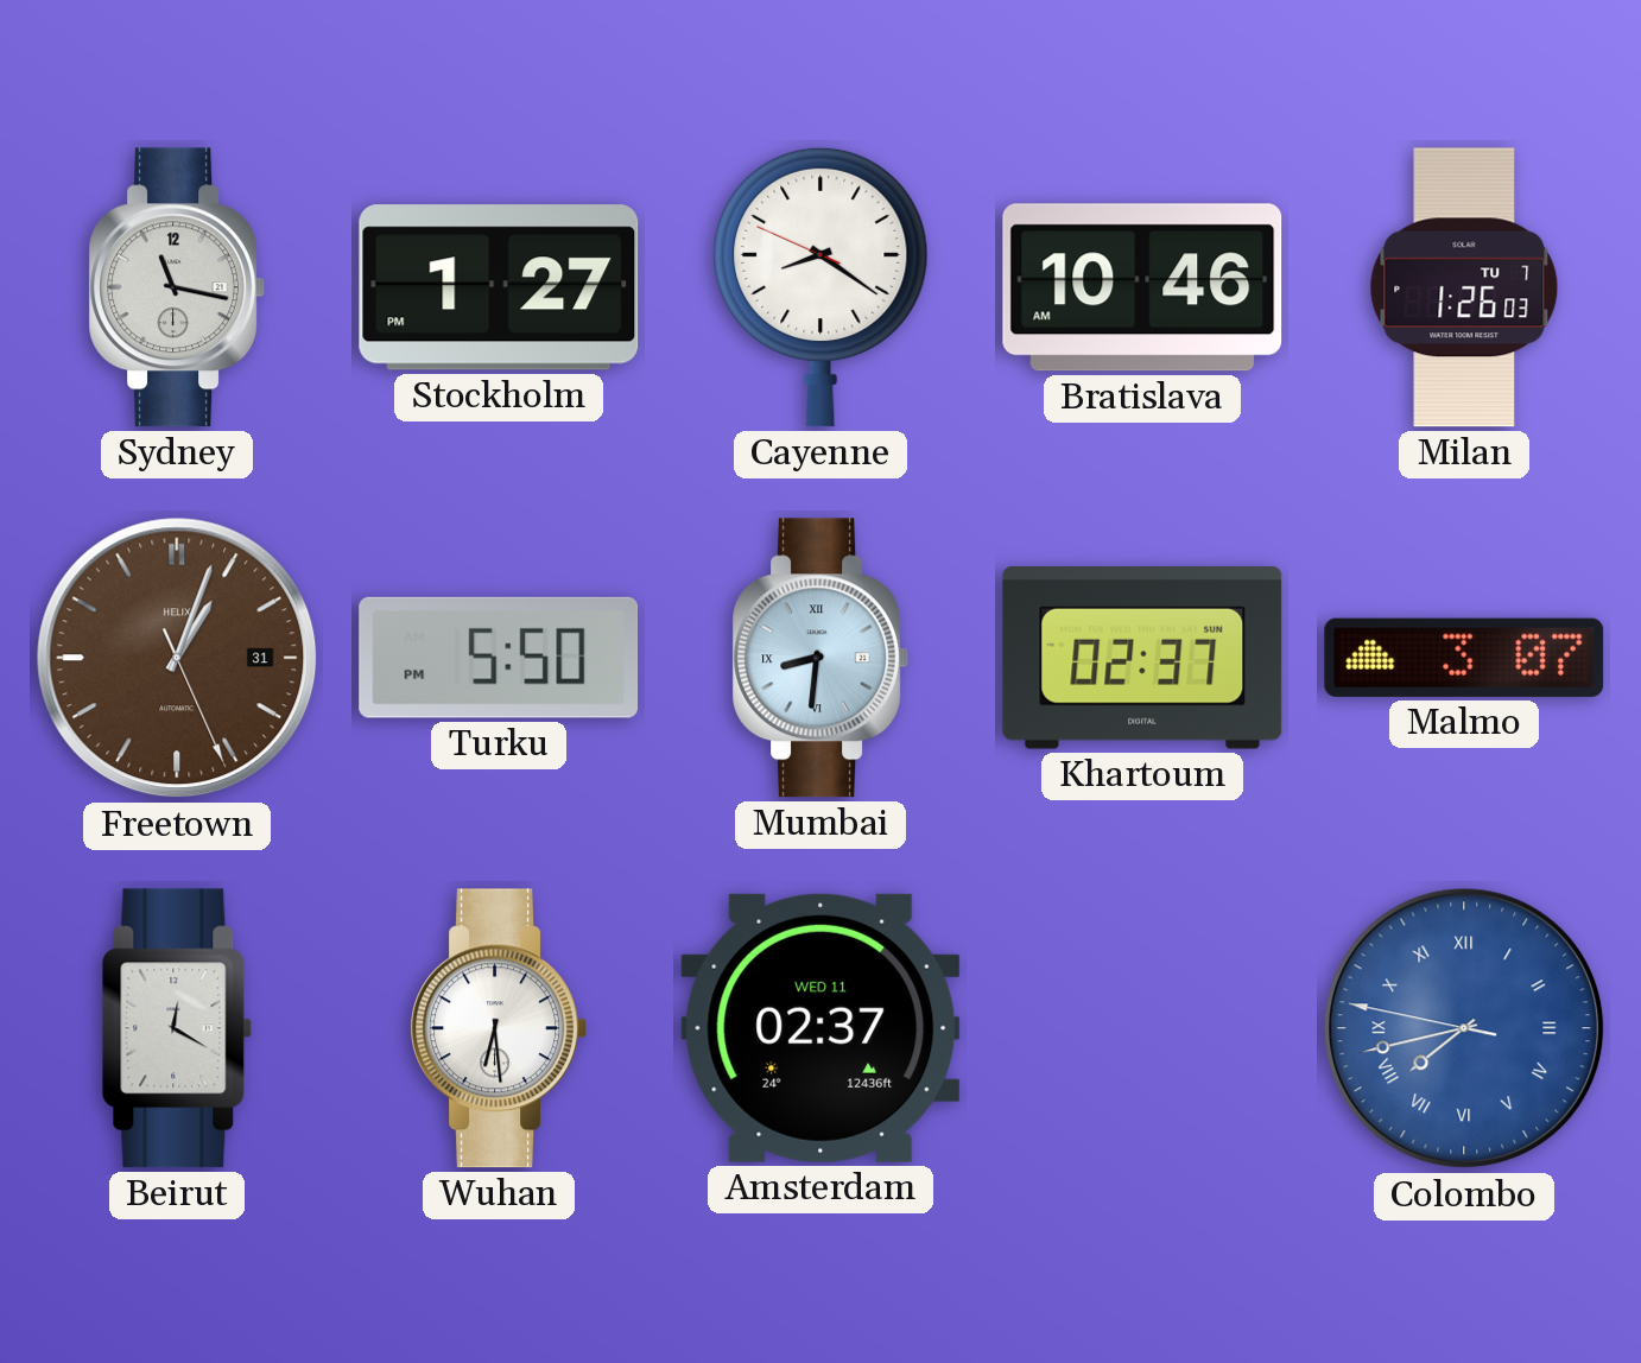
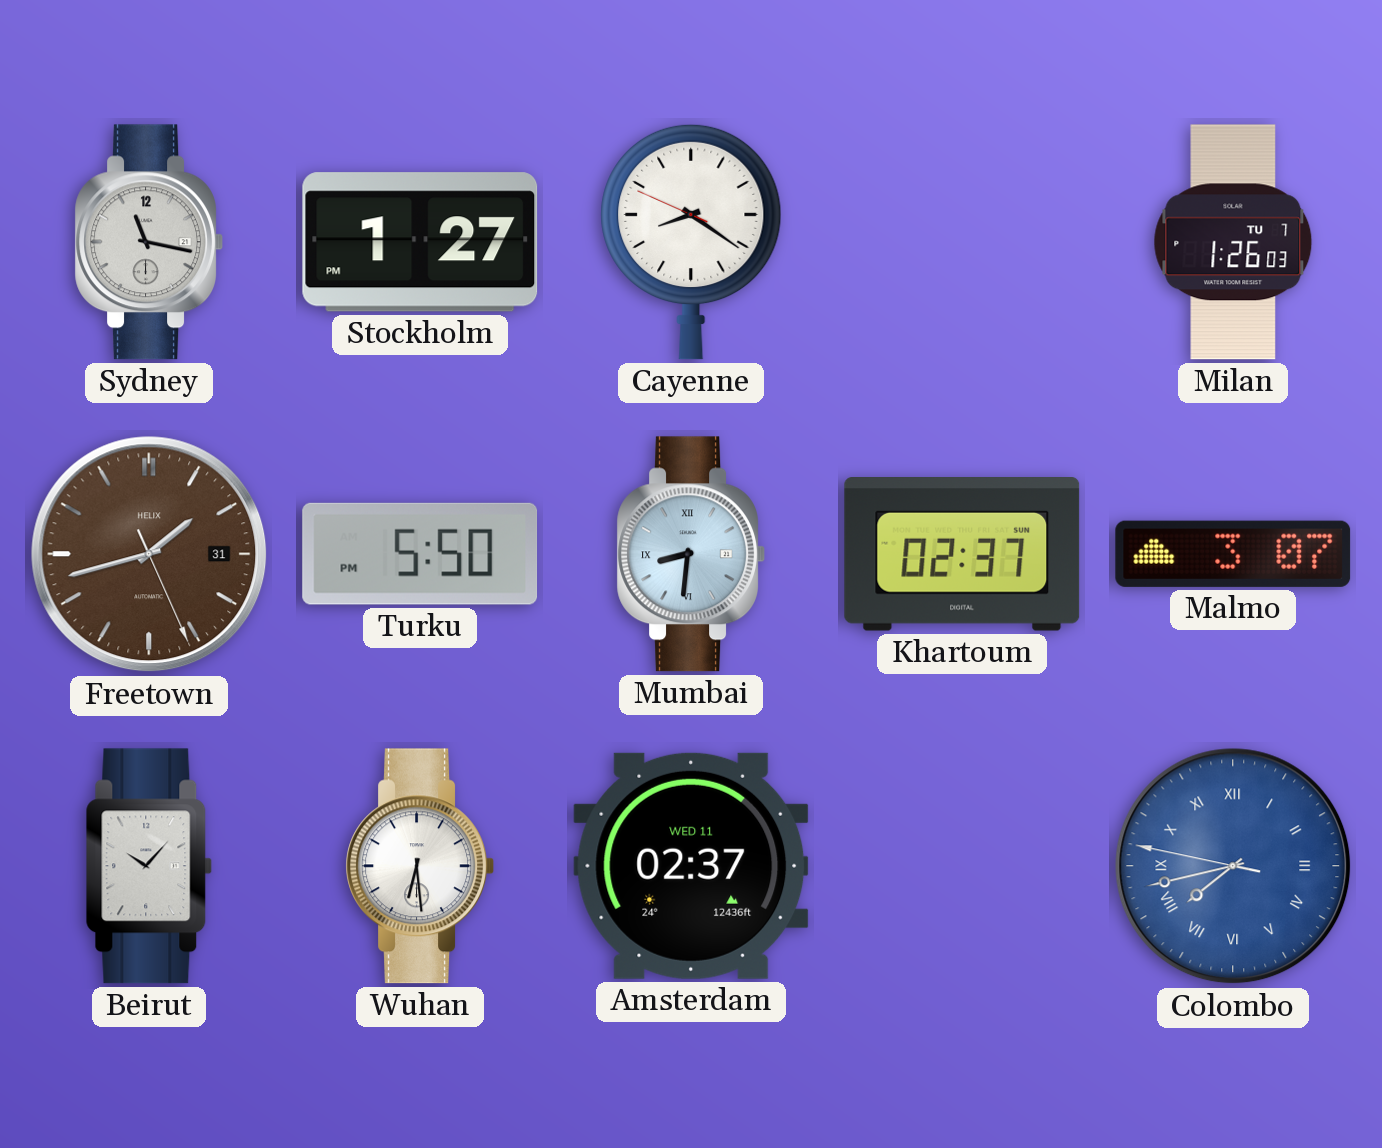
Bratislava: 10:46 -> none
Freetown: 1:03 -> 1:42
Beirut: 12:20 -> 10:07
